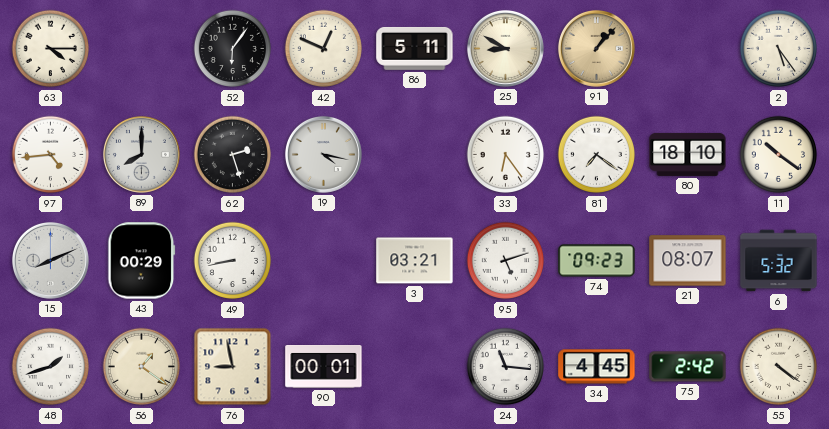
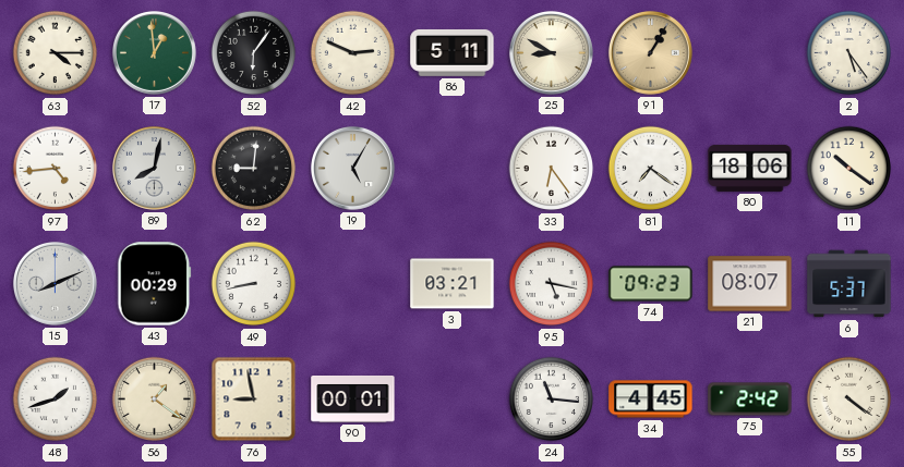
17: none -> 12:59
42: 12:49 -> 2:49
91: 1:07 -> 1:05
89: 8:00 -> 8:02
62: 2:27 -> 9:01
19: 4:17 -> 5:05
80: 18:10 -> 18:06
95: 5:12 -> 5:17
6: 5:32 -> 5:37
